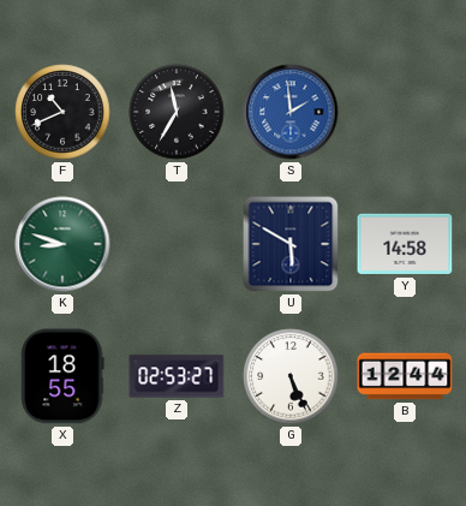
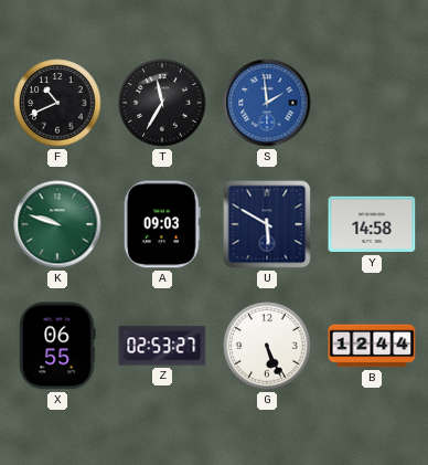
K: 8:48 -> 9:48
A: none -> 09:03
X: 18:55 -> 06:55
